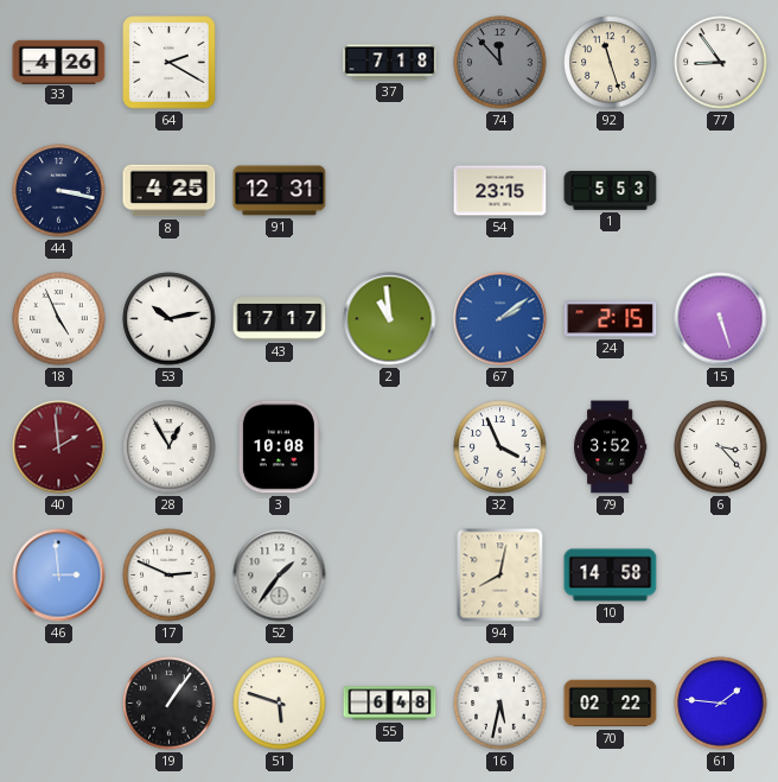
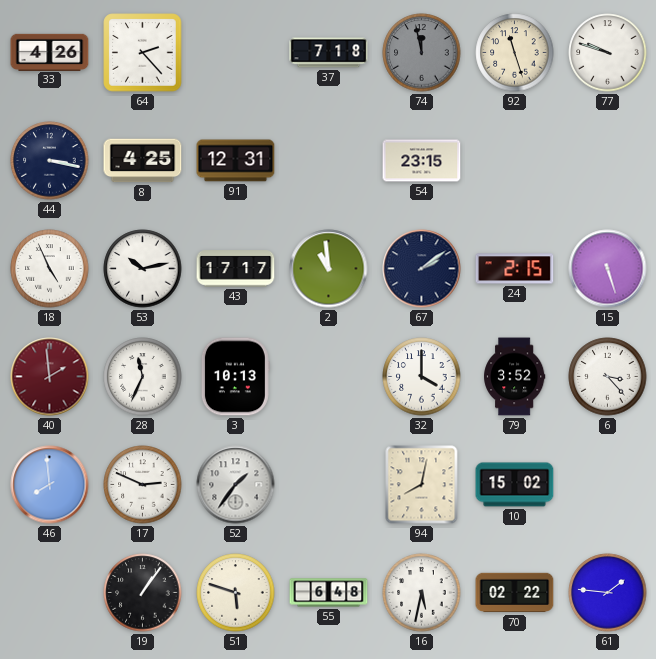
64: 2:20 -> 2:23
74: 11:53 -> 11:58
77: 8:54 -> 9:48
1: 5:53 -> none
67 dial: blue -> navy
28: 12:55 -> 11:34
3: 10:08 -> 10:13
32: 3:56 -> 4:00
46: 2:59 -> 7:59
10: 14:58 -> 15:02
